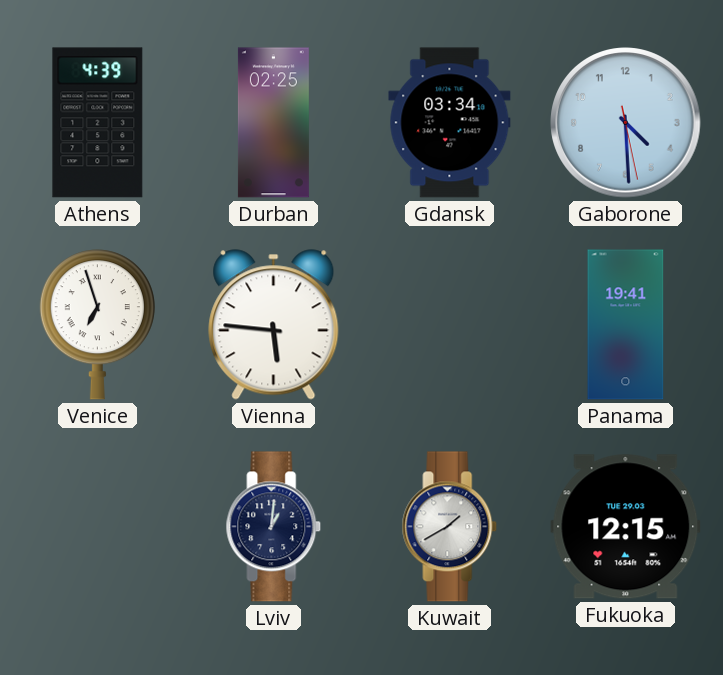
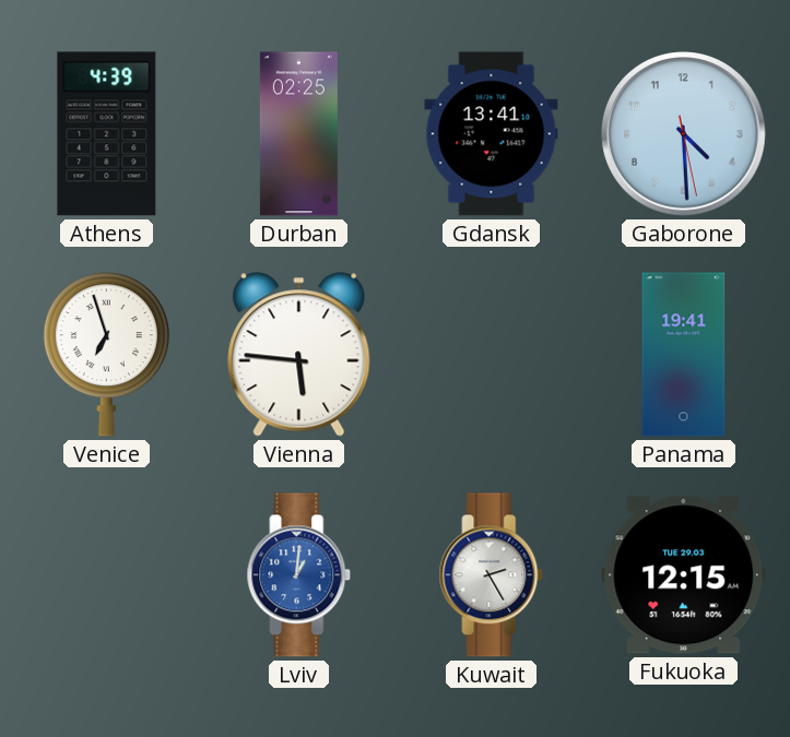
Gdansk: 03:34 -> 13:41
Lviv dial: navy -> blue
Kuwait: 1:40 -> 2:25
